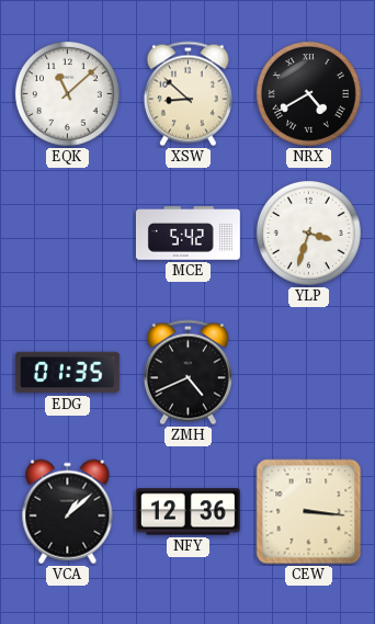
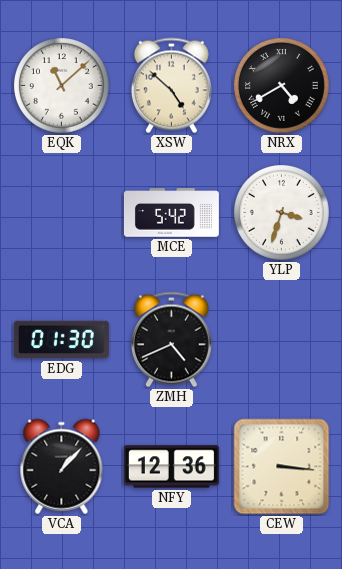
XSW: 8:52 -> 4:52
EDG: 01:35 -> 01:30
VCA: 1:08 -> 1:07
